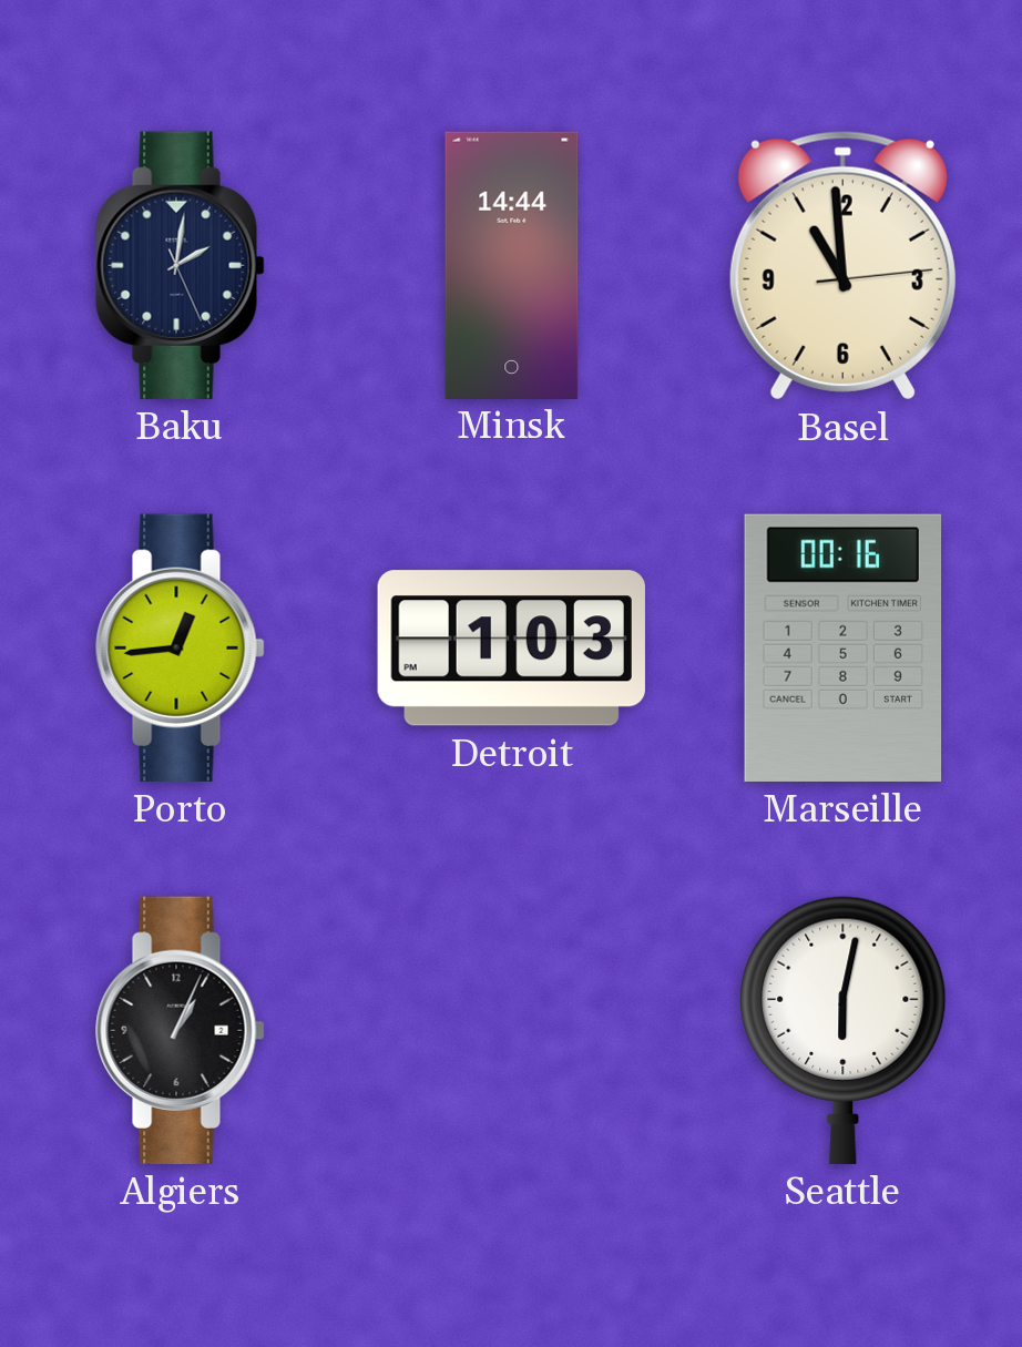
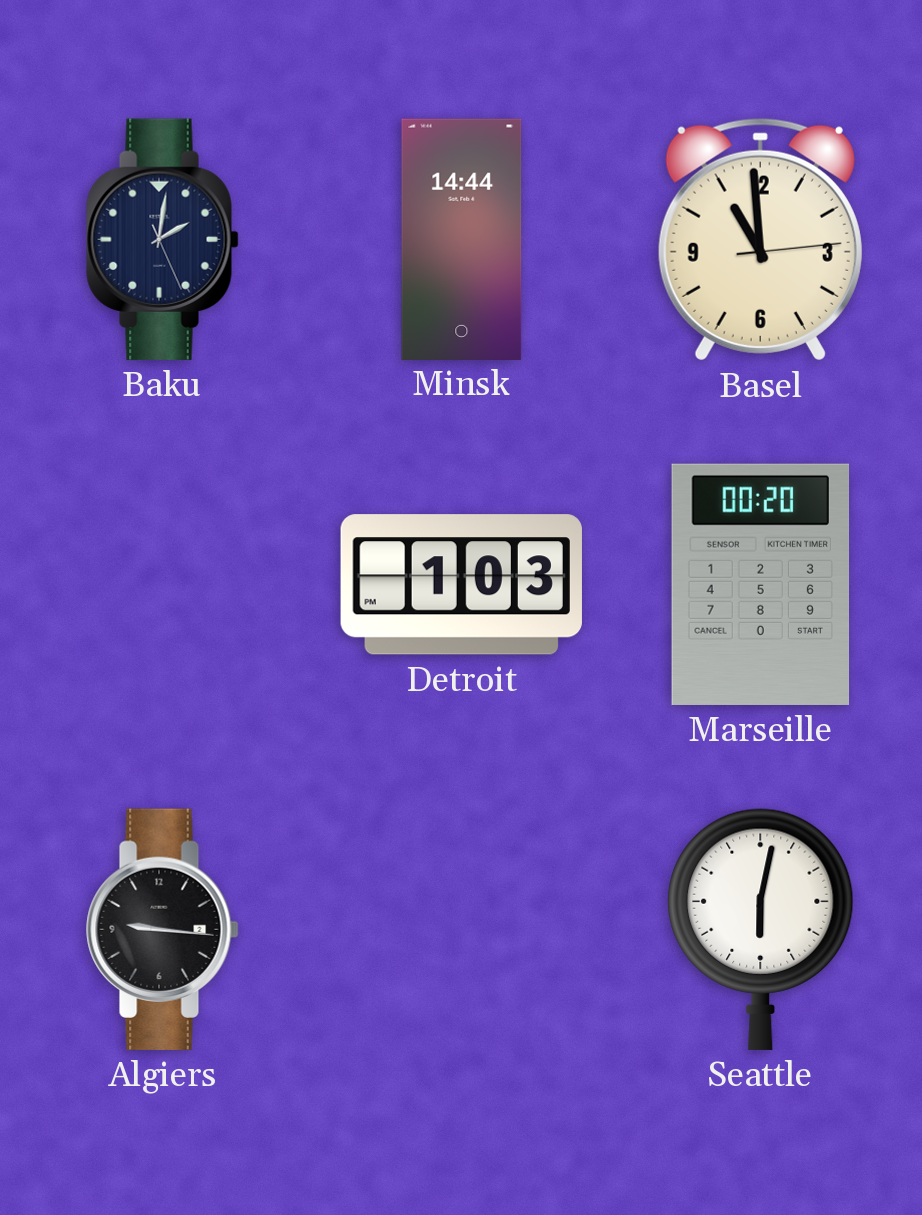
Porto: 12:44 -> none
Marseille: 00:16 -> 00:20
Algiers: 1:04 -> 9:16
